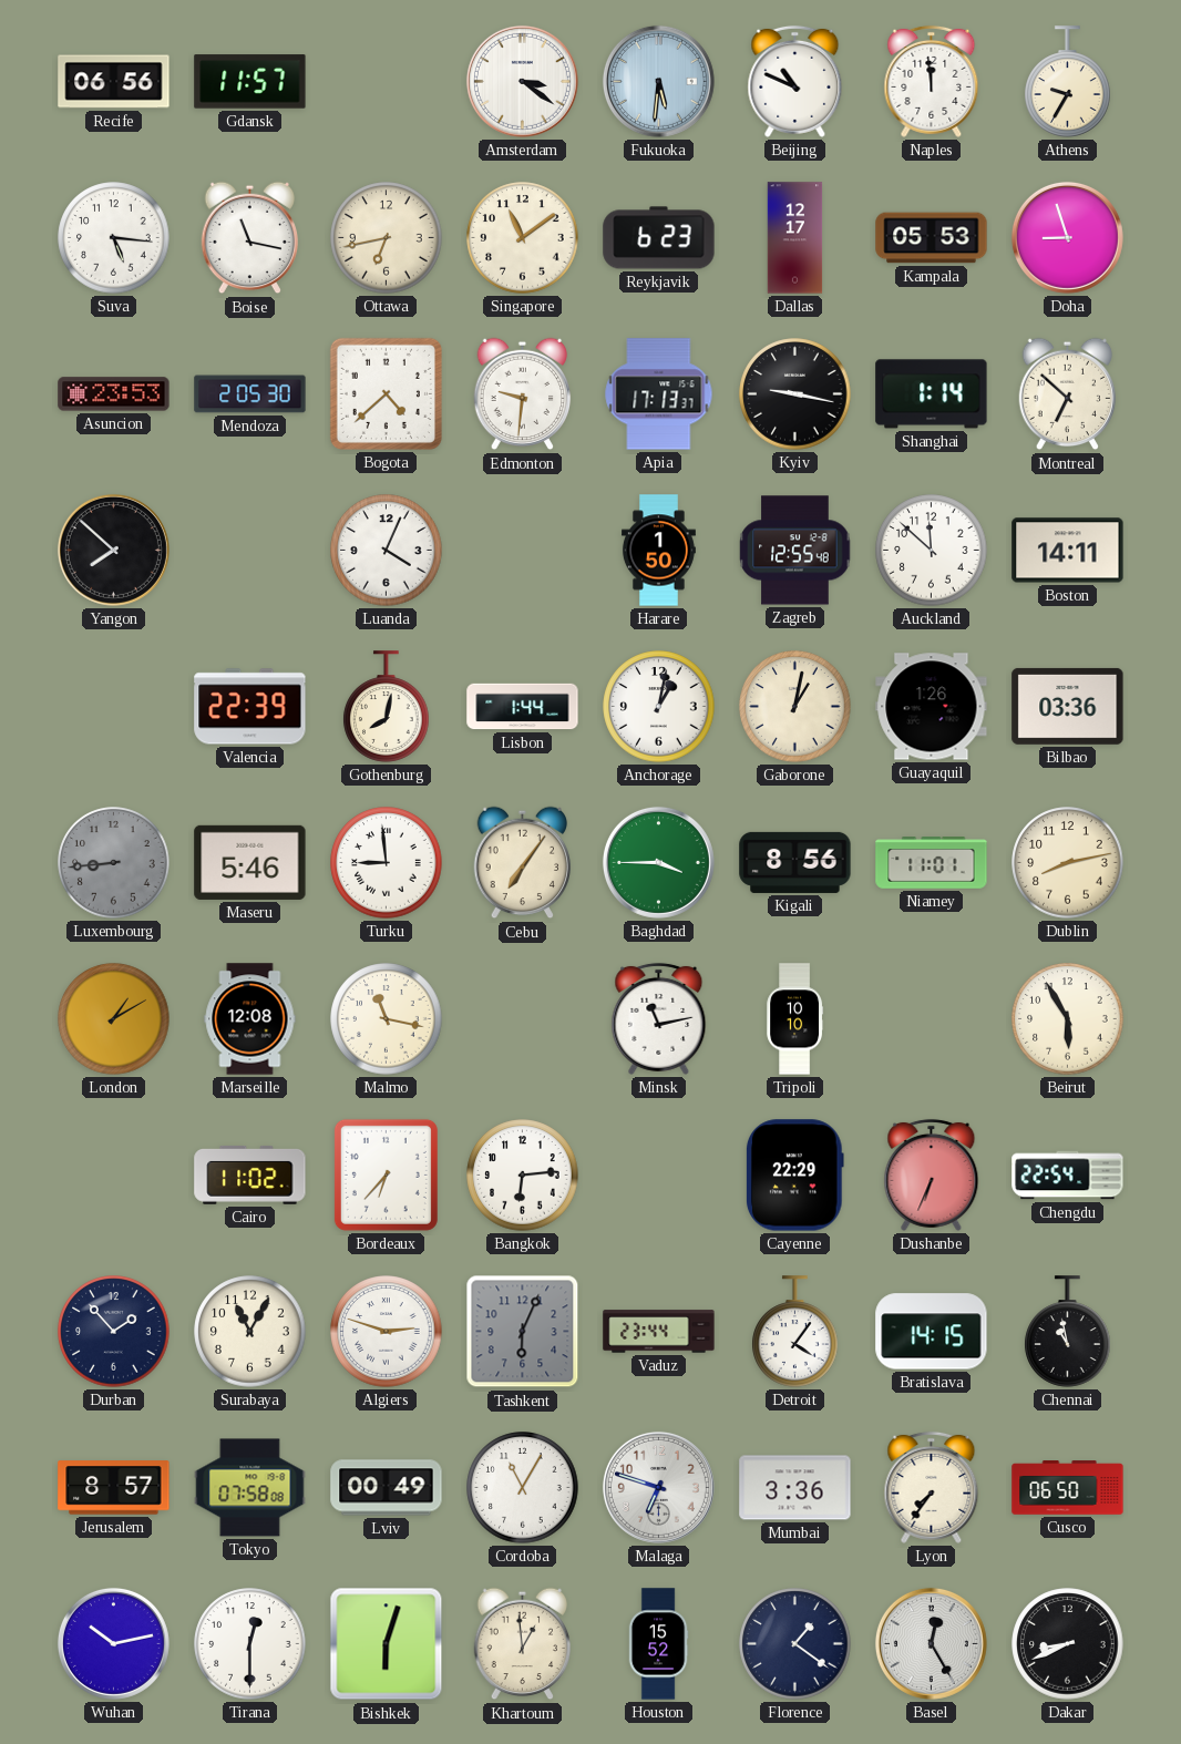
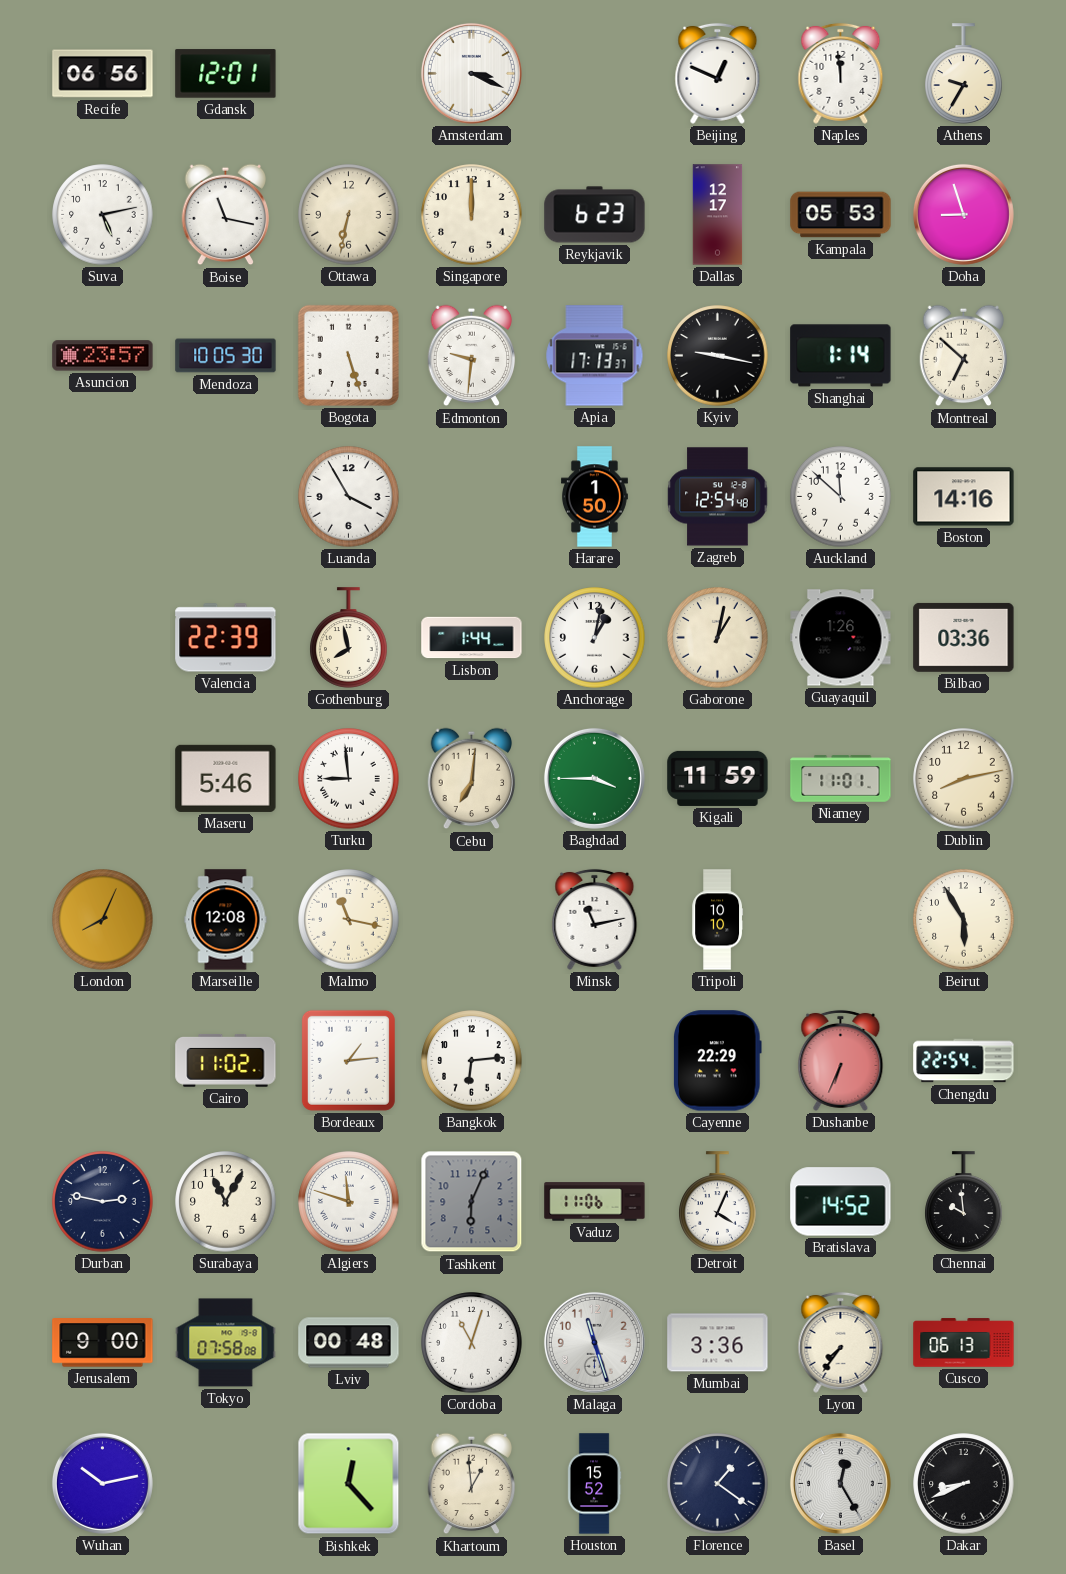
Gdansk: 11:57 -> 12:01
Amsterdam: 3:21 -> 3:19
Fukuoka: 5:31 -> none
Beijing: 10:49 -> 12:49
Suva: 5:16 -> 5:13
Ottawa: 6:43 -> 6:32
Singapore: 11:09 -> 12:00
Asuncion: 23:53 -> 23:57
Mendoza: 2:05 -> 10:05
Bogota: 4:38 -> 5:27
Yangon: 7:52 -> none
Luanda: 4:04 -> 3:55
Zagreb: 12:55 -> 12:54
Boston: 14:11 -> 14:16
Gothenburg: 8:02 -> 7:58
Luxembourg: 8:44 -> none
Cebu: 7:06 -> 7:01
Kigali: 8:56 -> 11:59
London: 1:10 -> 8:04
Bordeaux: 6:37 -> 1:14
Durban: 1:53 -> 2:47
Algiers: 2:48 -> 11:48
Vaduz: 23:44 -> 11:06
Detroit: 4:06 -> 4:04
Bratislava: 14:15 -> 14:52
Chennai: 10:58 -> 9:59
Jerusalem: 8:57 -> 9:00
Lviv: 00:49 -> 00:48
Cordoba: 11:05 -> 11:03
Malaga: 6:48 -> 11:27
Cusco: 06:50 -> 06:13
Tirana: 12:30 -> none
Bishkek: 6:03 -> 12:23
